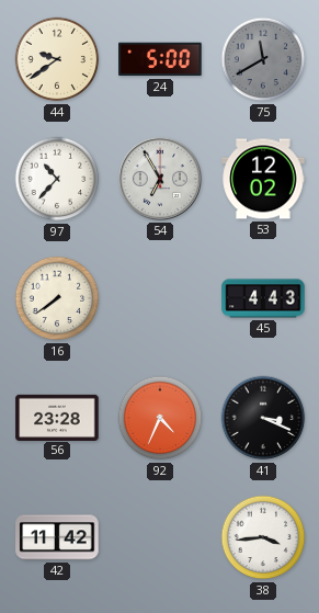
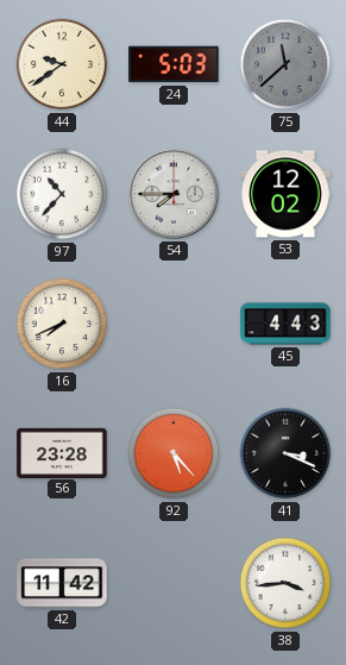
24: 5:00 -> 5:03
75: 11:40 -> 11:38
54: 6:55 -> 7:45
16: 7:39 -> 7:41
92: 4:34 -> 5:23
